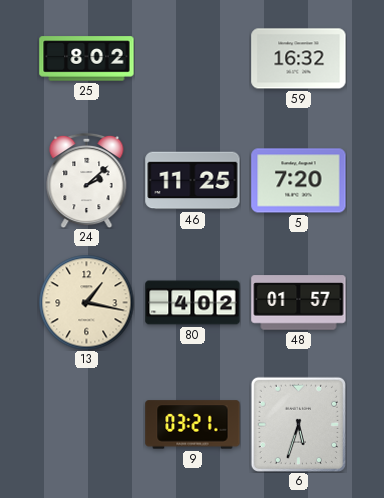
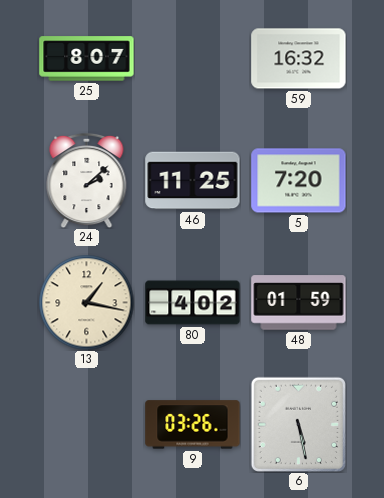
25: 8:02 -> 8:07
48: 01:57 -> 01:59
9: 03:21 -> 03:26
6: 5:33 -> 5:28
